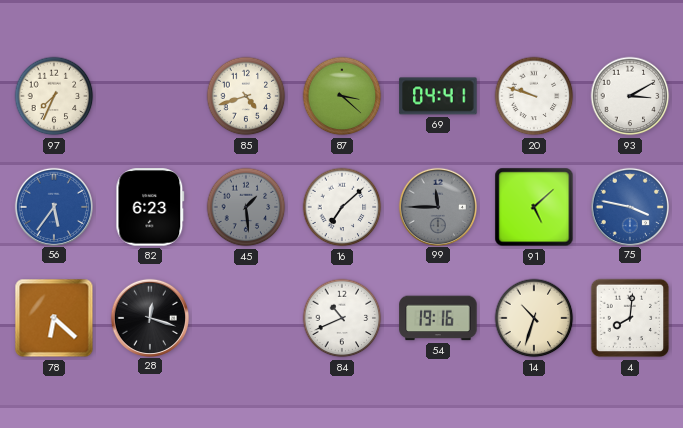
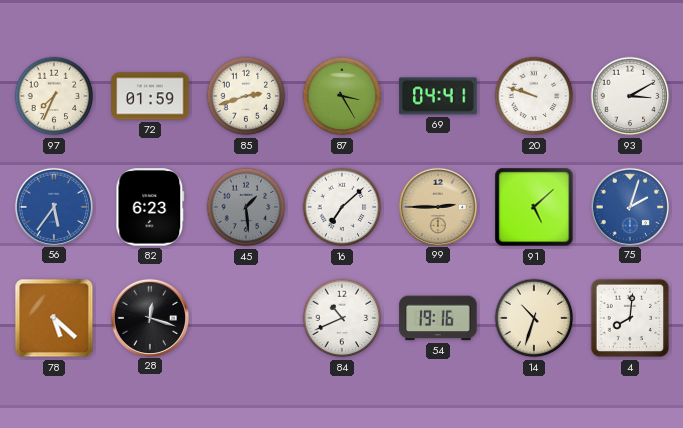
72: none -> 01:59
85: 4:42 -> 2:42
87: 3:22 -> 3:25
99: 11:45 -> 2:45
99 dial: grey -> champagne
75: 3:47 -> 2:03
78: 6:22 -> 5:22
